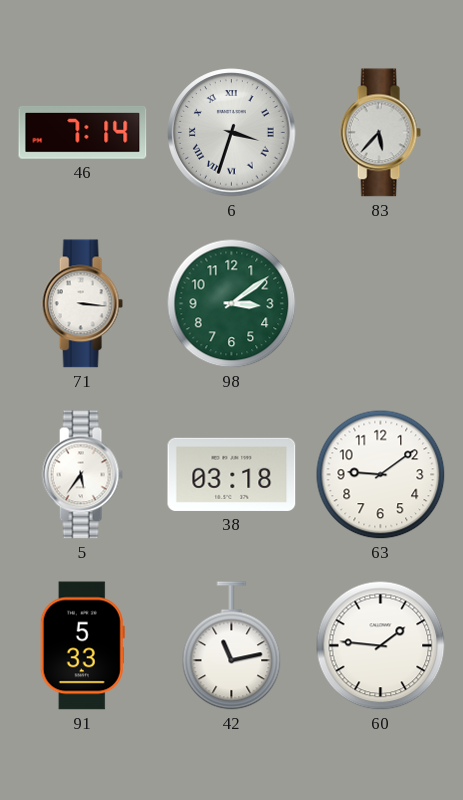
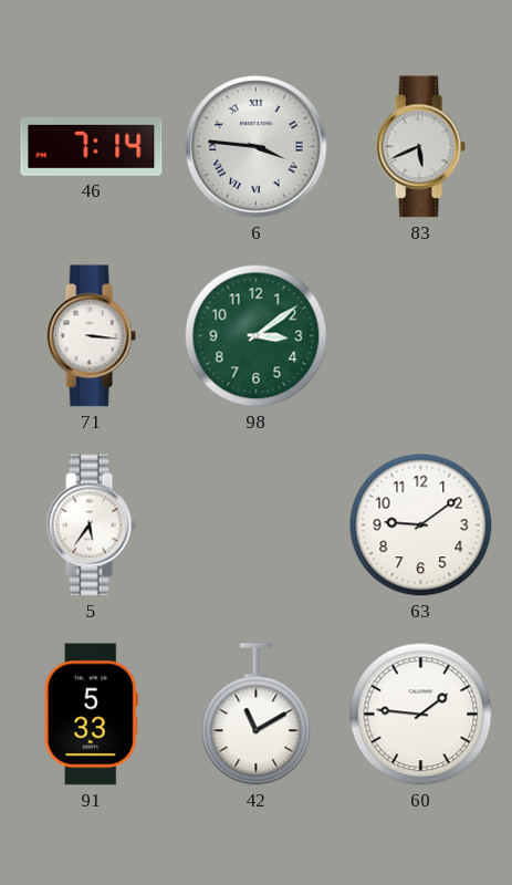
6: 3:33 -> 3:46
83: 5:37 -> 5:41
38: 03:18 -> none
42: 11:13 -> 11:10
